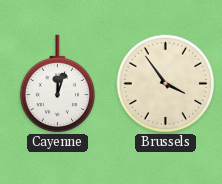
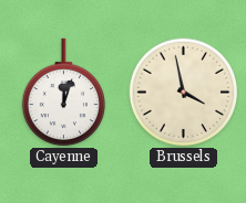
Brussels: 3:54 -> 3:58
